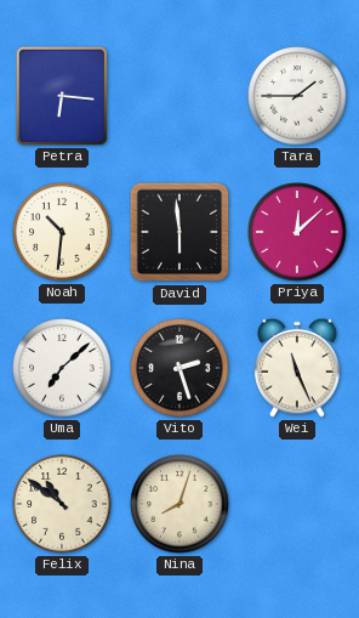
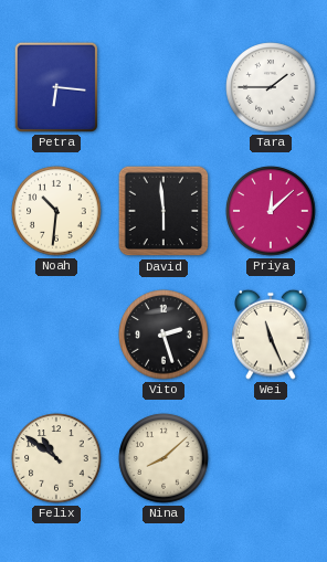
Uma: 7:08 -> none
Nina: 8:03 -> 8:08
